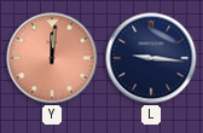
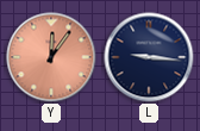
Y: 12:01 -> 12:06
